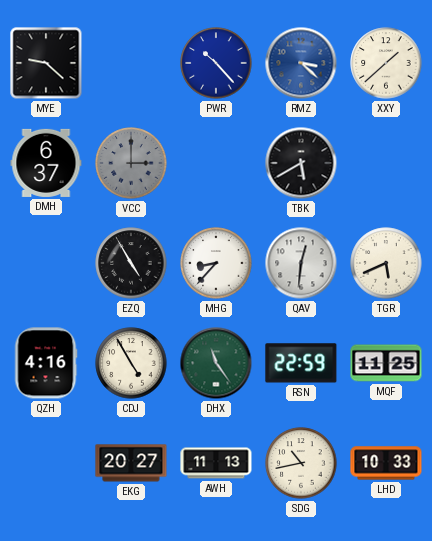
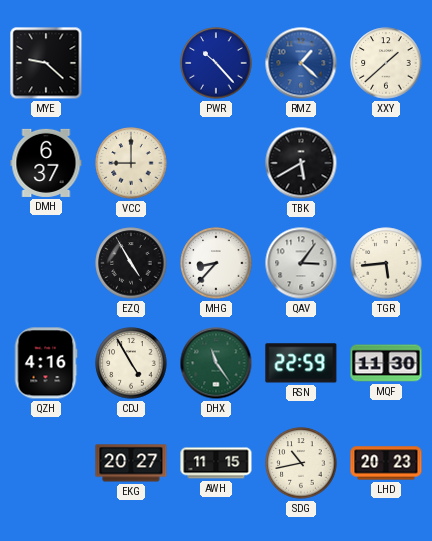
RMZ: 3:22 -> 1:22
VCC: 3:00 -> 9:00
VCC dial: grey -> cream
QAV: 12:31 -> 3:06
TGR: 5:41 -> 5:44
MQF: 11:25 -> 11:30
AWH: 11:13 -> 11:15
LHD: 10:33 -> 20:23
